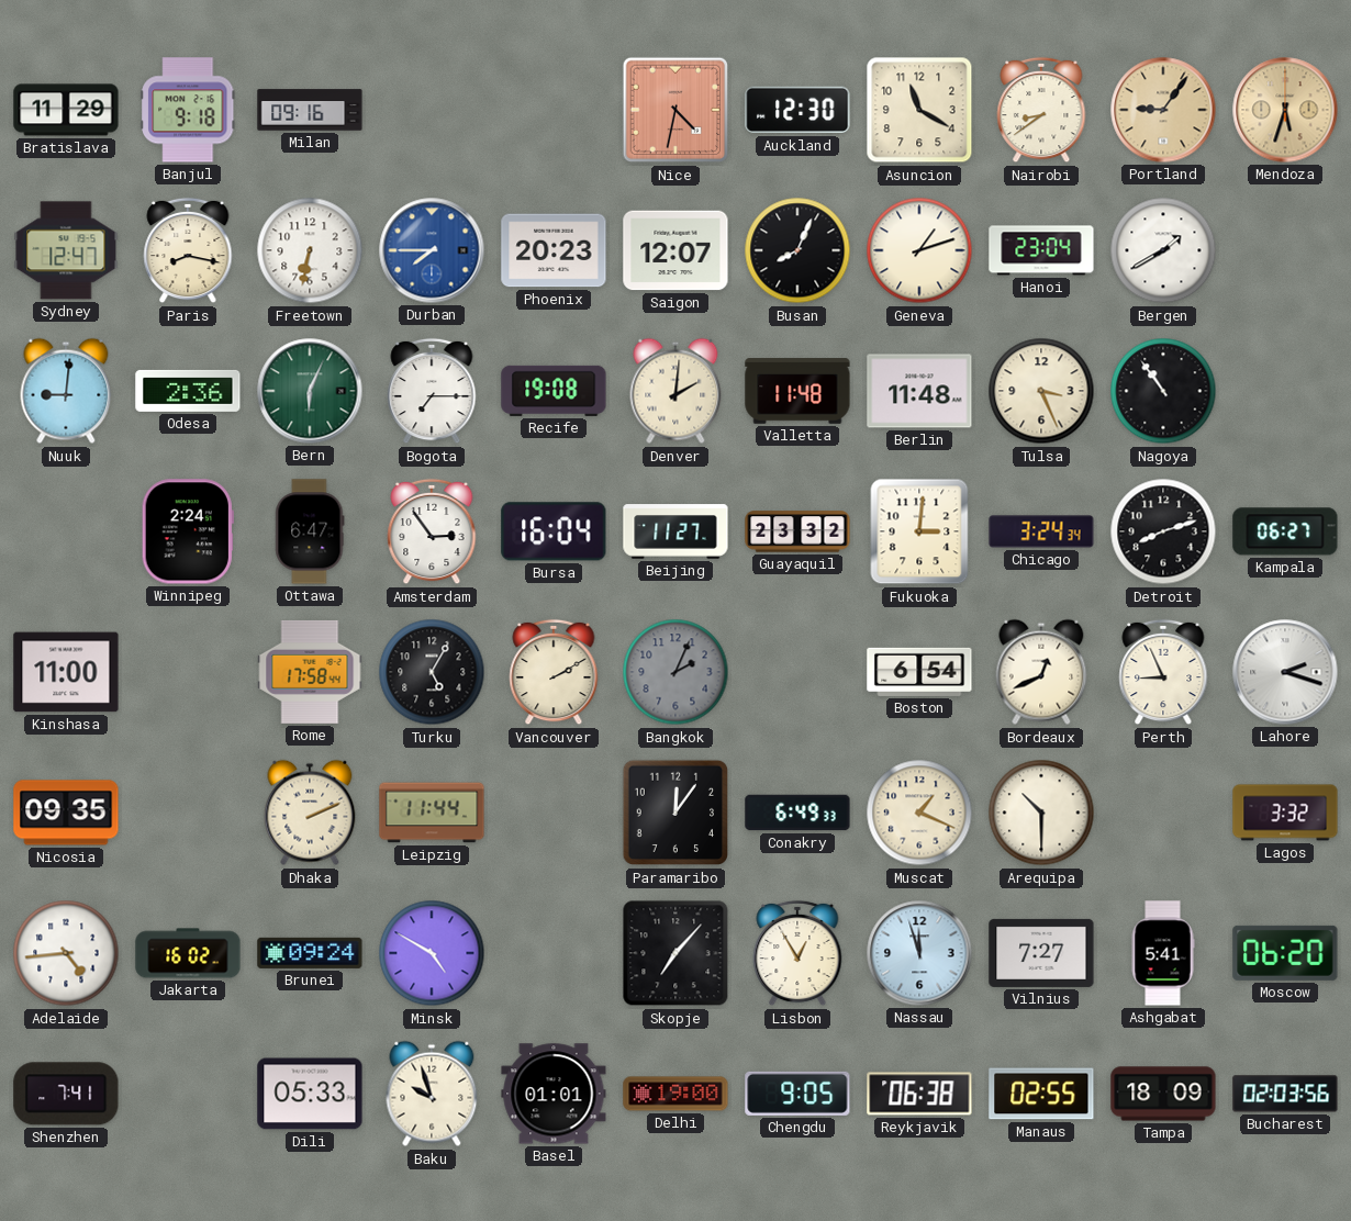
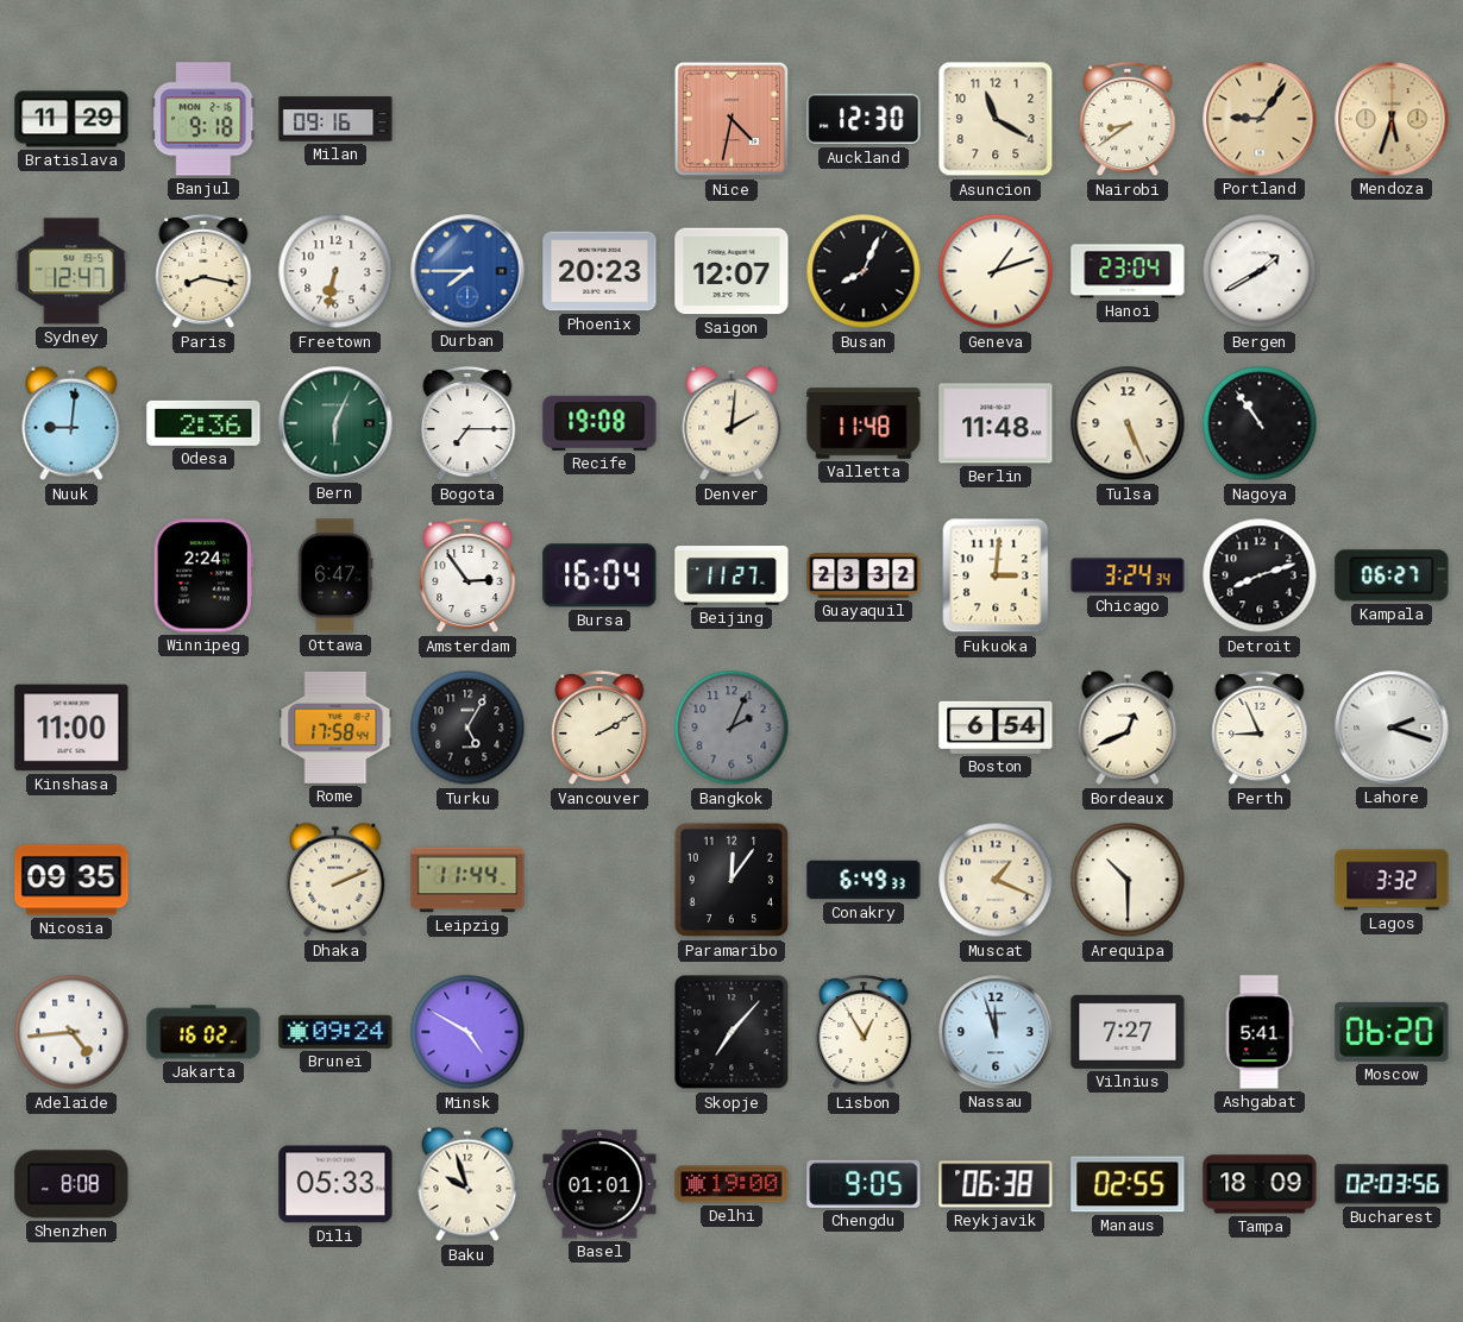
Tulsa: 3:26 -> 5:26
Shenzhen: 7:41 -> 8:08
